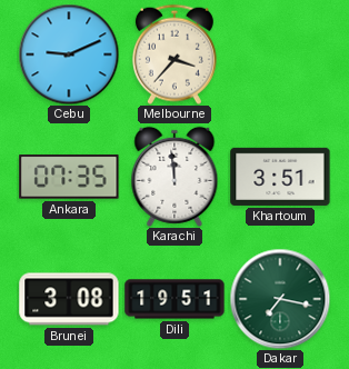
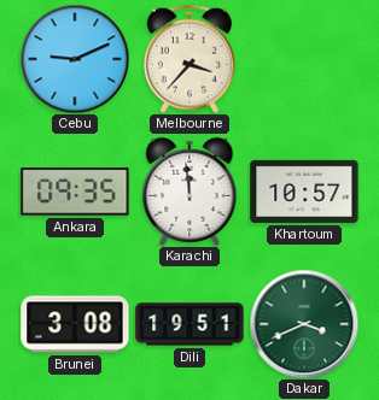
Ankara: 07:35 -> 09:35
Khartoum: 3:51 -> 10:57
Dakar: 7:17 -> 3:41
